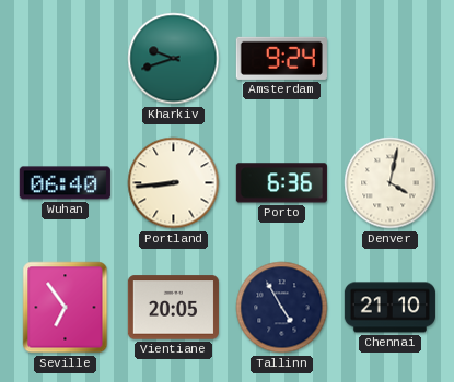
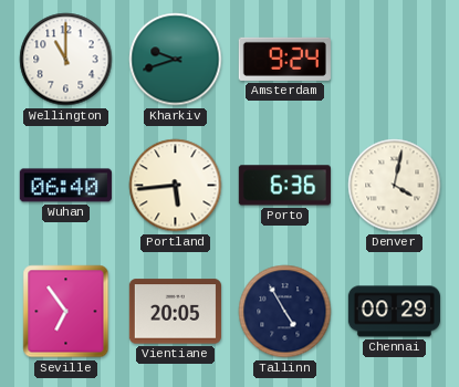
Wellington: none -> 11:00
Portland: 8:44 -> 5:44
Chennai: 21:10 -> 00:29
